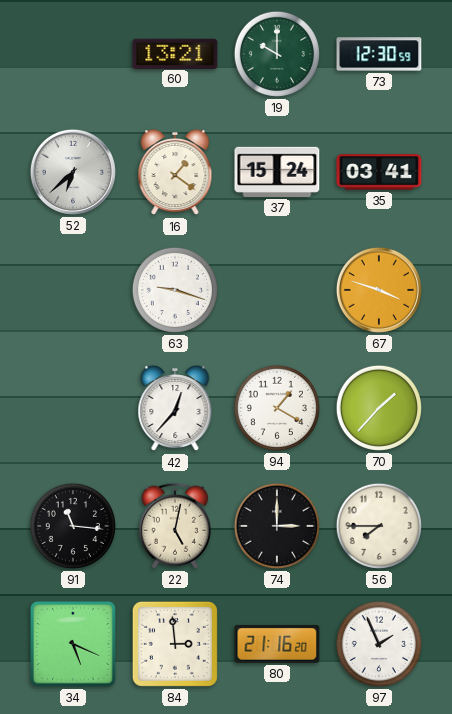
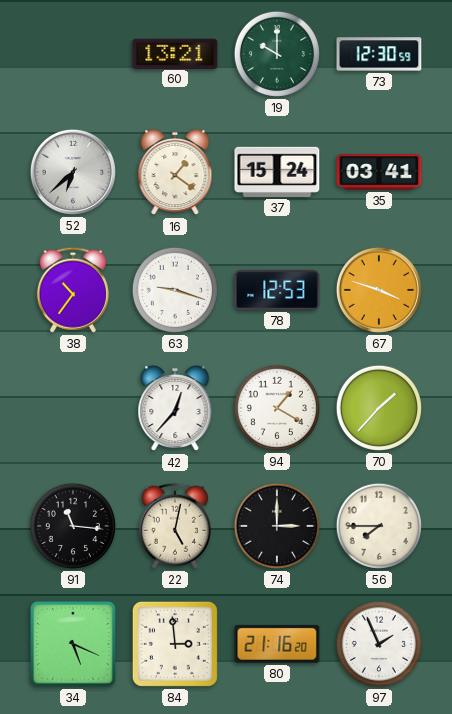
38: none -> 10:36
78: none -> 12:53
